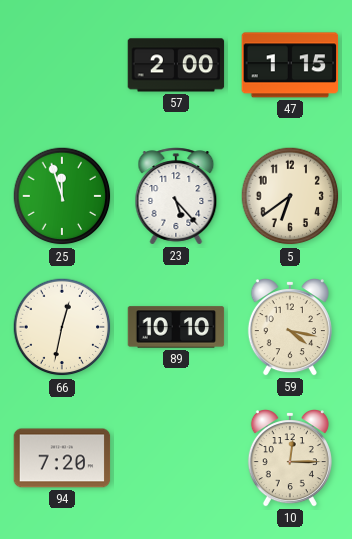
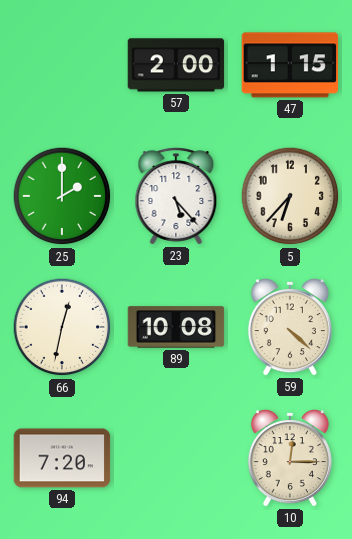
25: 11:57 -> 2:00
5: 6:39 -> 6:37
89: 10:10 -> 10:08
59: 4:17 -> 4:22
